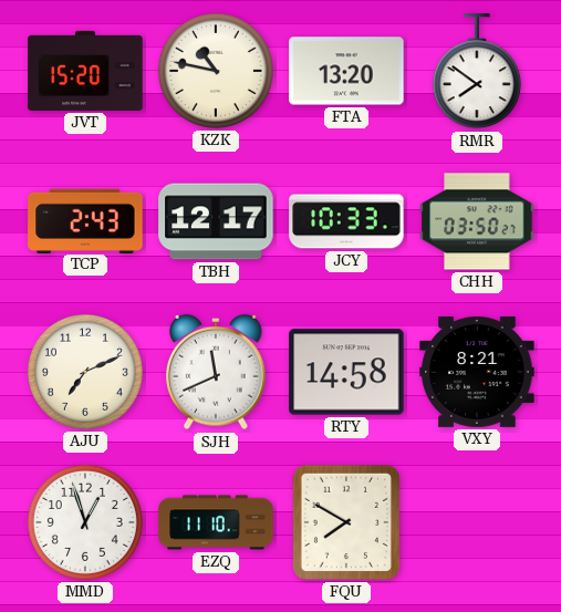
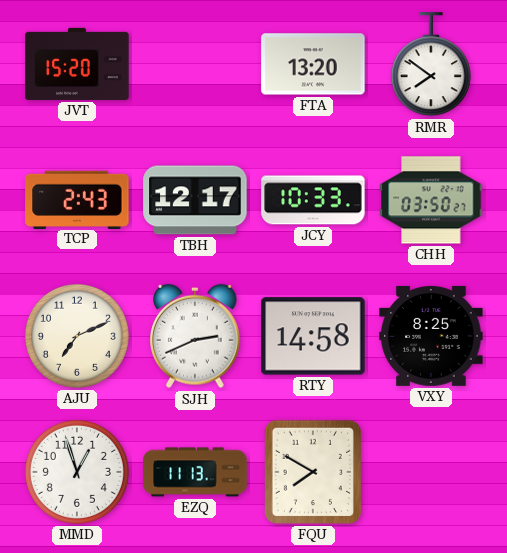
KZK: 10:47 -> none
SJH: 11:41 -> 2:41
VXY: 8:21 -> 8:25
EZQ: 11:10 -> 11:13
